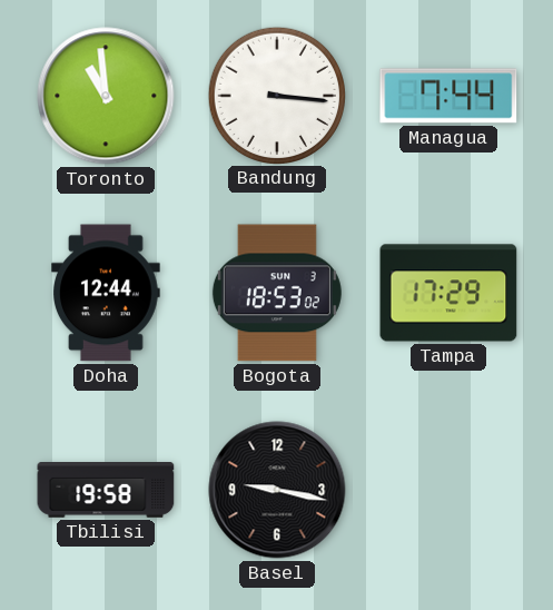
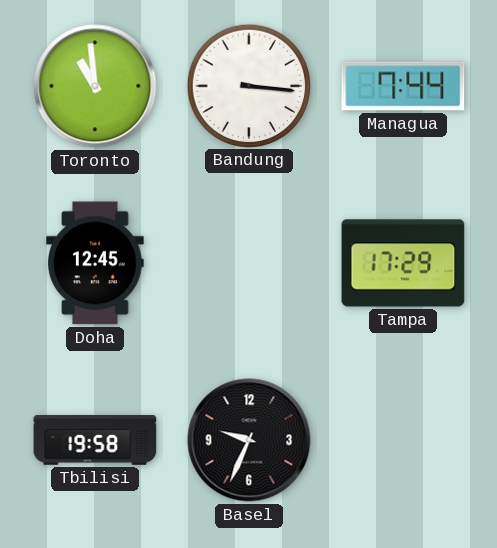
Doha: 12:44 -> 12:45
Bogota: 18:53 -> none
Basel: 9:17 -> 9:34
